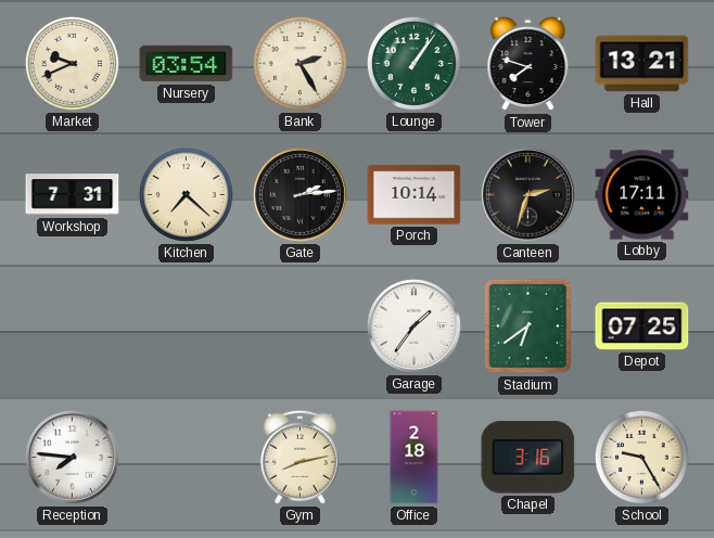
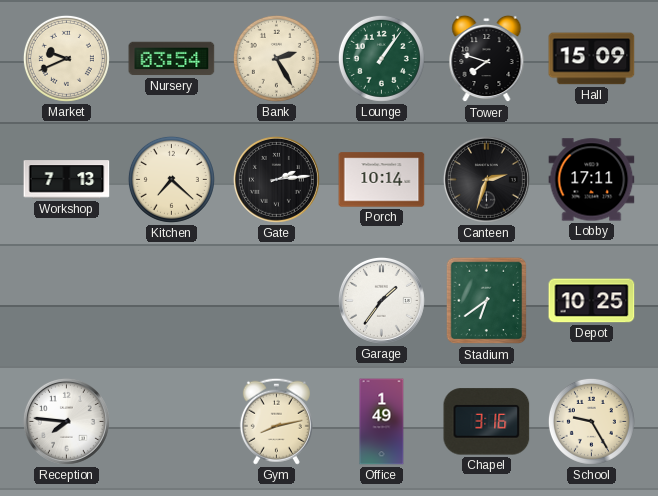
Hall: 13:21 -> 15:09
Workshop: 7:31 -> 7:13
Depot: 07:25 -> 10:25
Office: 2:18 -> 1:49
